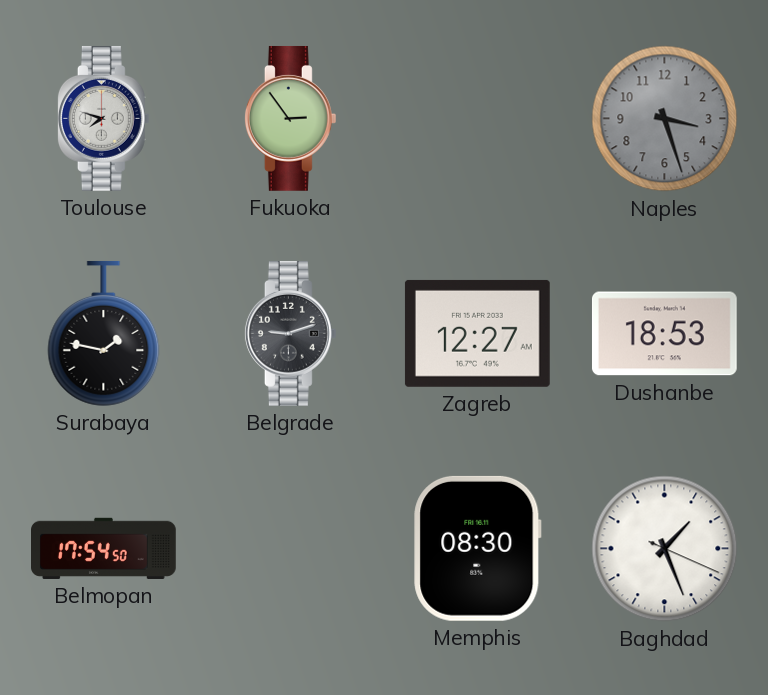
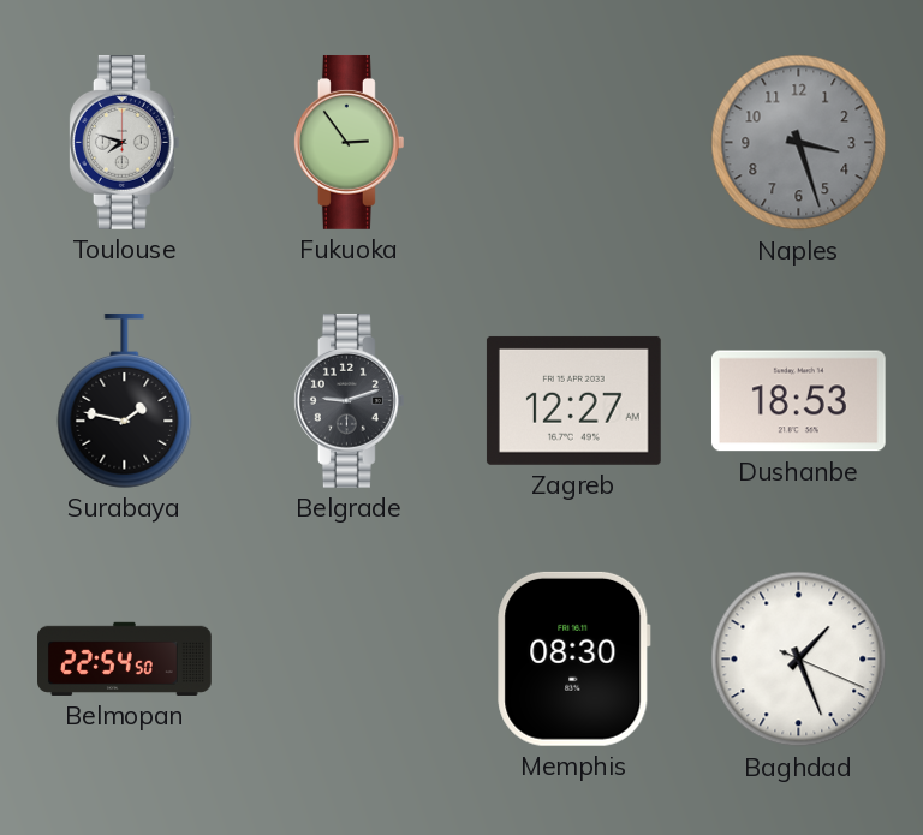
Belmopan: 17:54 -> 22:54
